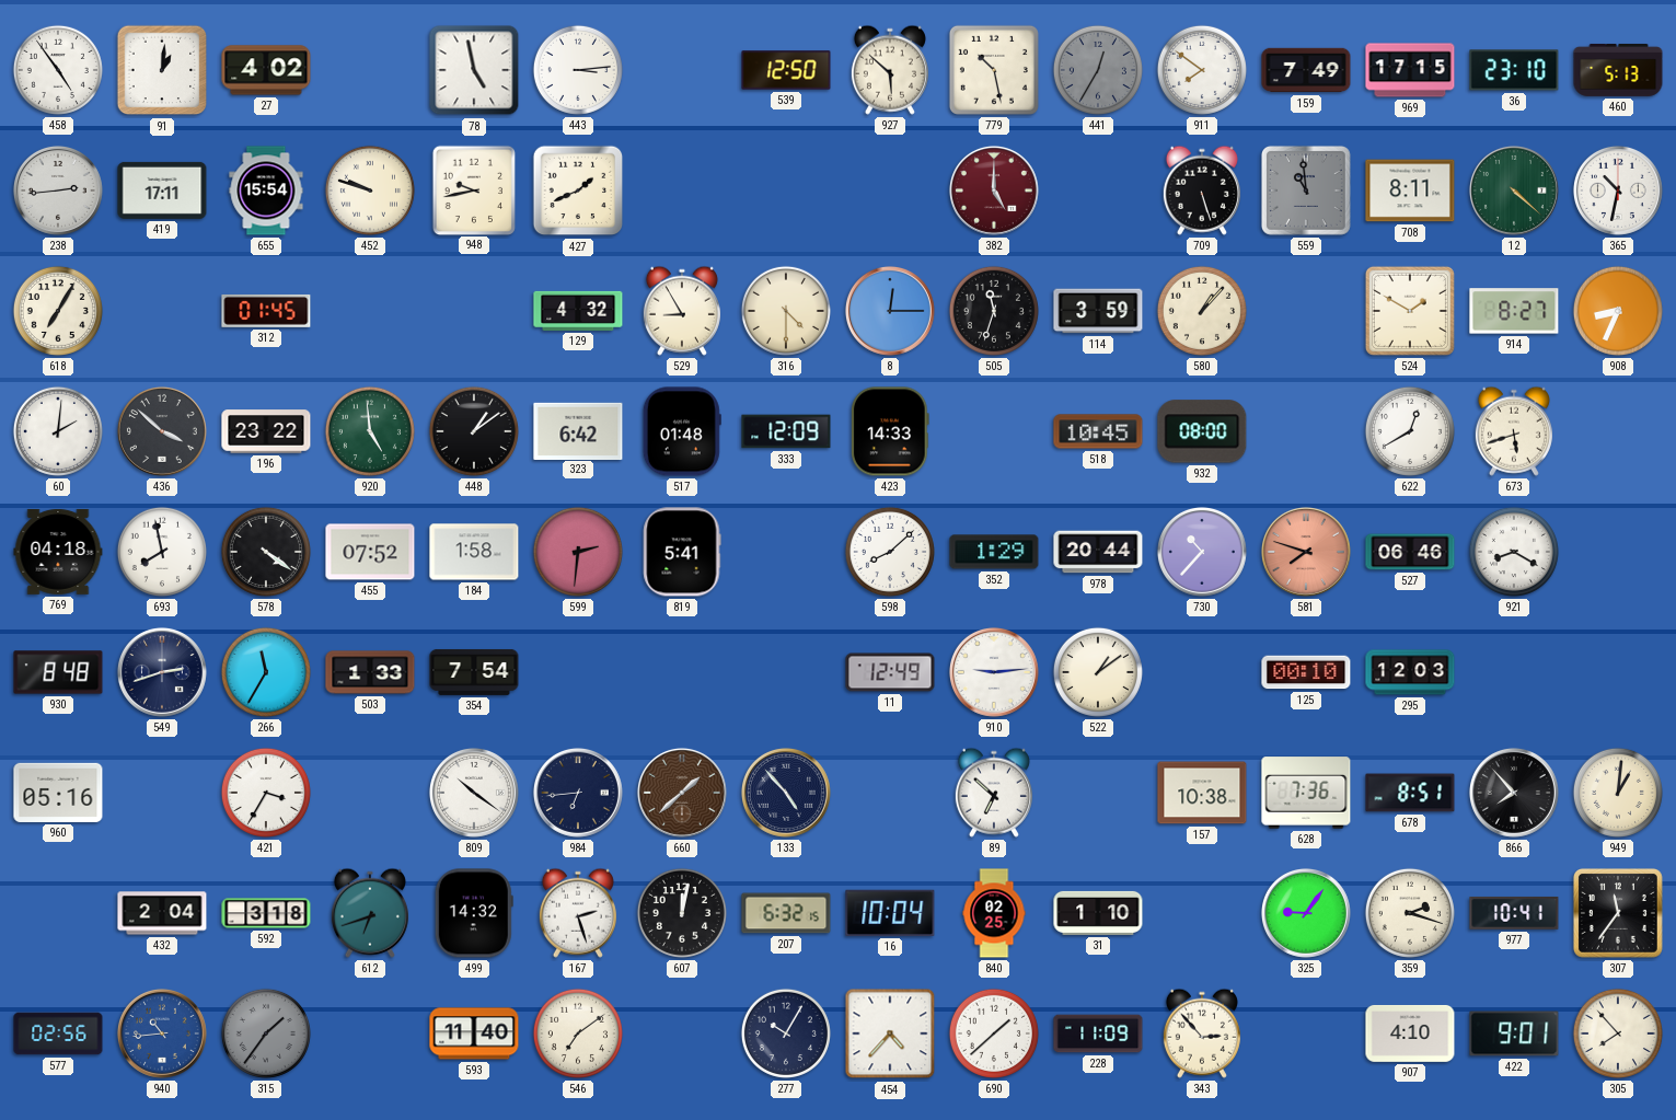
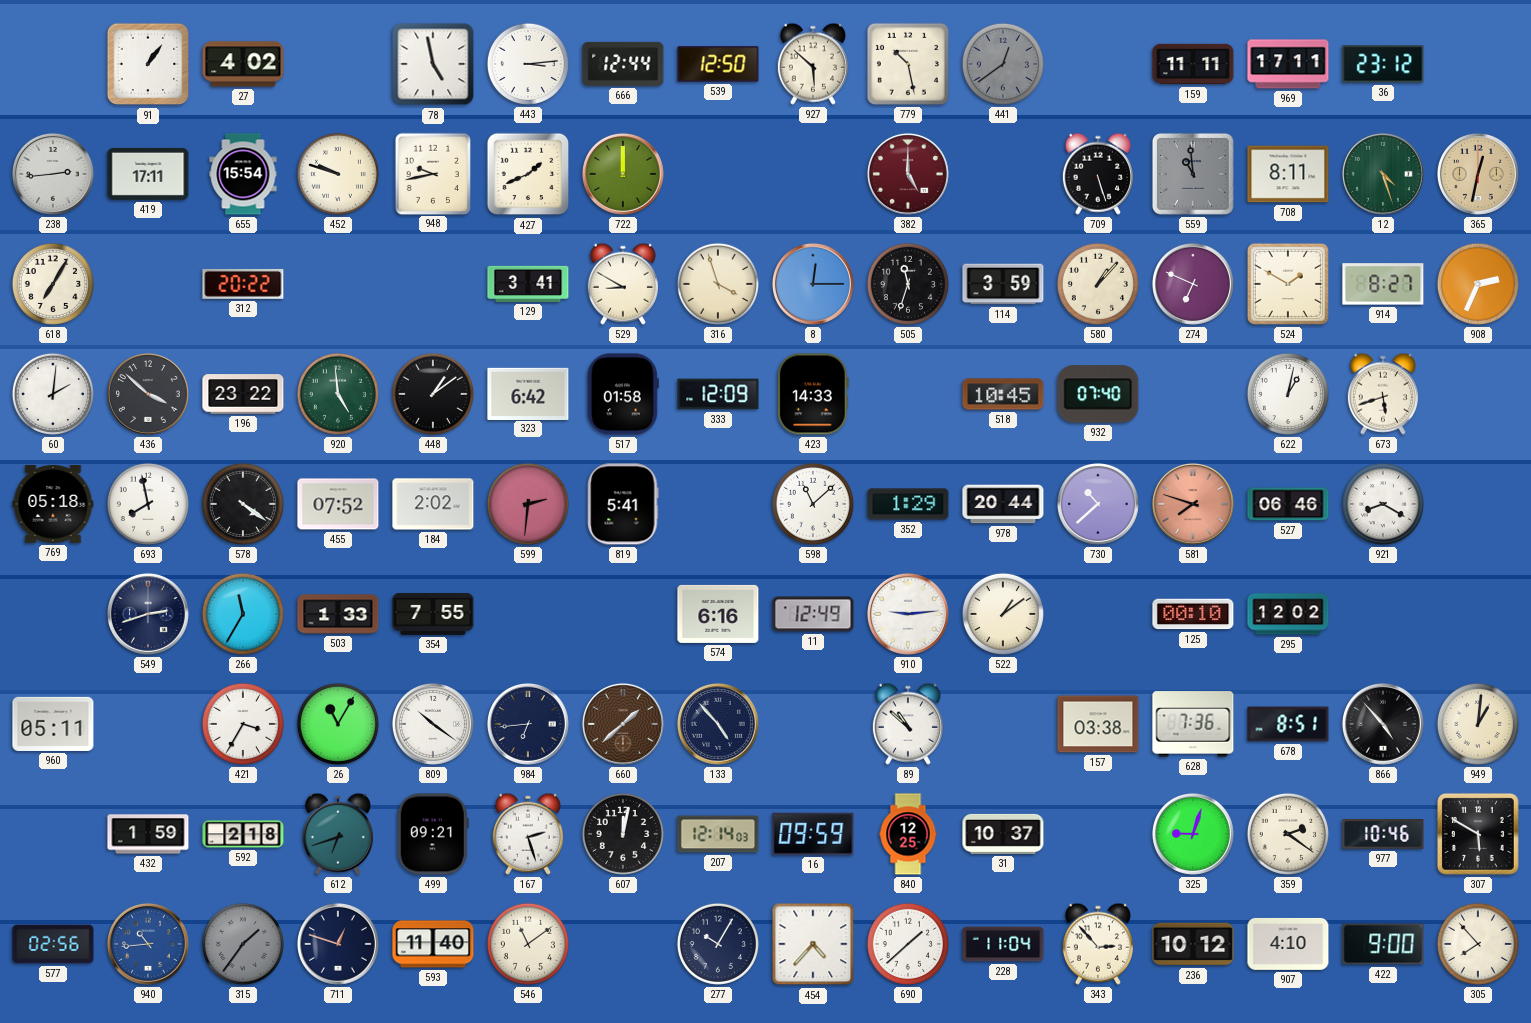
458: 4:54 -> none
91: 1:01 -> 1:06
666: none -> 12:44
441: 12:35 -> 12:39
911: 7:51 -> none
159: 7:49 -> 11:11
969: 17:15 -> 17:11
36: 23:10 -> 23:12
460: 5:13 -> none
722: none -> 12:00
12: 4:22 -> 4:27
365: 10:32 -> 12:32
365 dial: white -> champagne
312: 01:45 -> 20:22
129: 4:32 -> 3:41
529: 8:55 -> 8:50
316: 4:30 -> 3:57
274: none -> 6:49
908: 8:34 -> 2:34
517: 01:48 -> 01:58
932: 08:00 -> 07:40
622: 12:40 -> 1:02
769: 04:18 -> 05:18
184: 1:58 -> 2:02
598: 8:08 -> 11:08
730: 10:37 -> 10:38
930: 8:48 -> none
354: 7:54 -> 7:55
574: none -> 6:16
295: 12:03 -> 12:02
960: 05:16 -> 05:11
26: none -> 11:05
89: 6:52 -> 10:52
157: 10:38 -> 03:38
866: 7:53 -> 4:53
432: 2:04 -> 1:59
592: 3:18 -> 2:18
499: 14:32 -> 09:21
207: 6:32 -> 12:14
16: 10:04 -> 09:59
840: 02:25 -> 12:25
31: 1:10 -> 10:37
325: 9:06 -> 9:03
359: 2:18 -> 2:21
977: 10:41 -> 10:46
307: 11:36 -> 5:50
711: none -> 12:48
546: 7:09 -> 11:09
228: 11:09 -> 11:04
236: none -> 10:12
422: 9:01 -> 9:00
